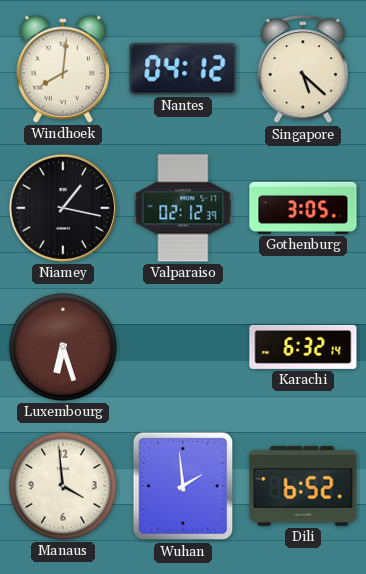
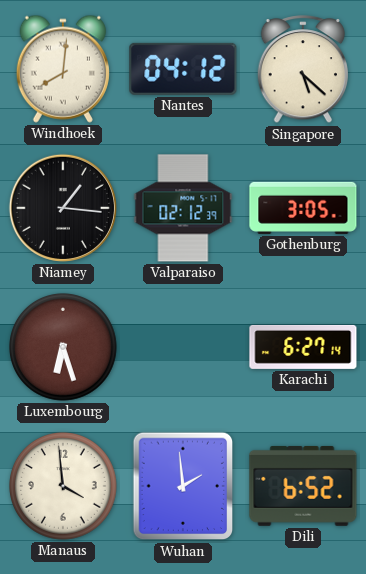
Niamey: 1:17 -> 1:16
Karachi: 6:32 -> 6:27
